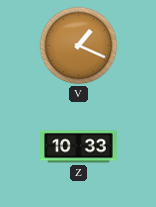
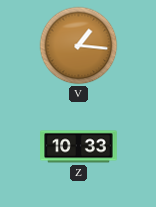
V: 1:19 -> 1:16
